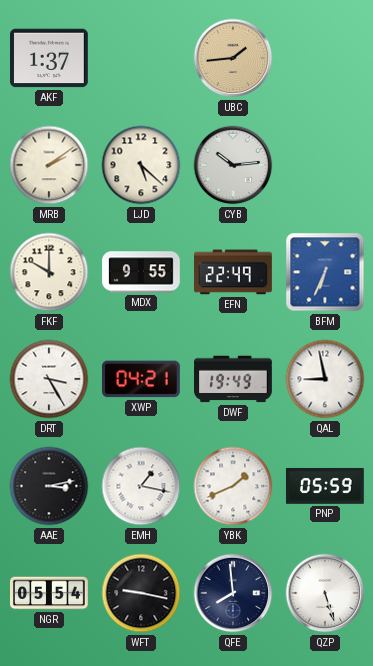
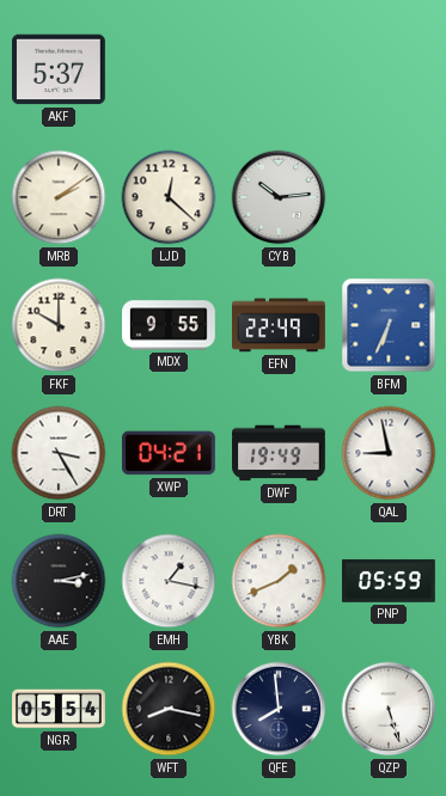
AKF: 1:37 -> 5:37
UBC: 1:44 -> none
LJD: 5:22 -> 12:22
WFT: 9:17 -> 8:17
